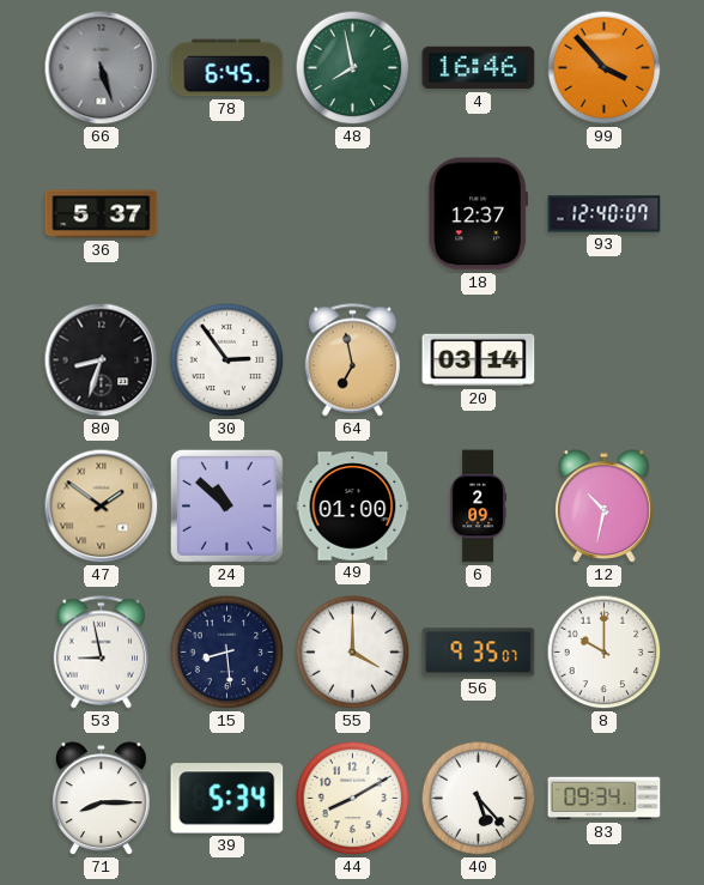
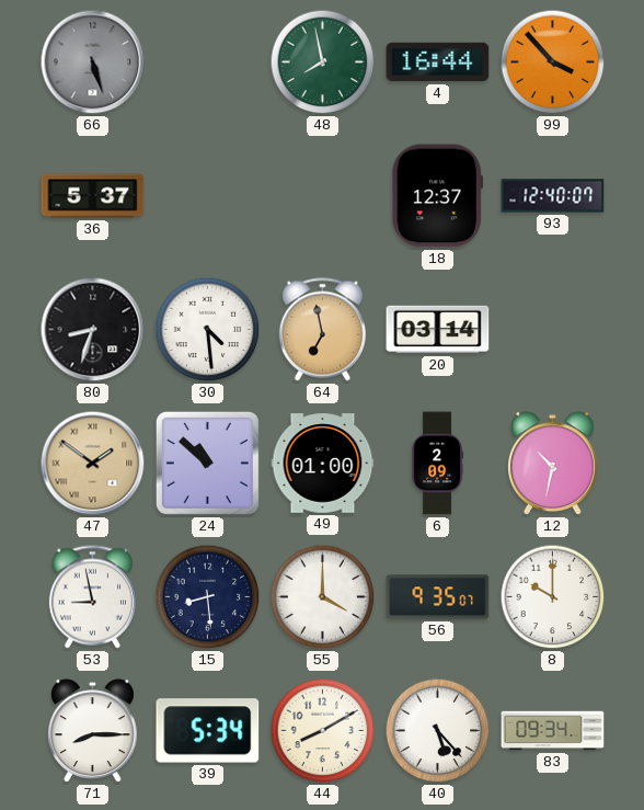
78: 6:45 -> none
4: 16:46 -> 16:44
30: 2:54 -> 4:29
